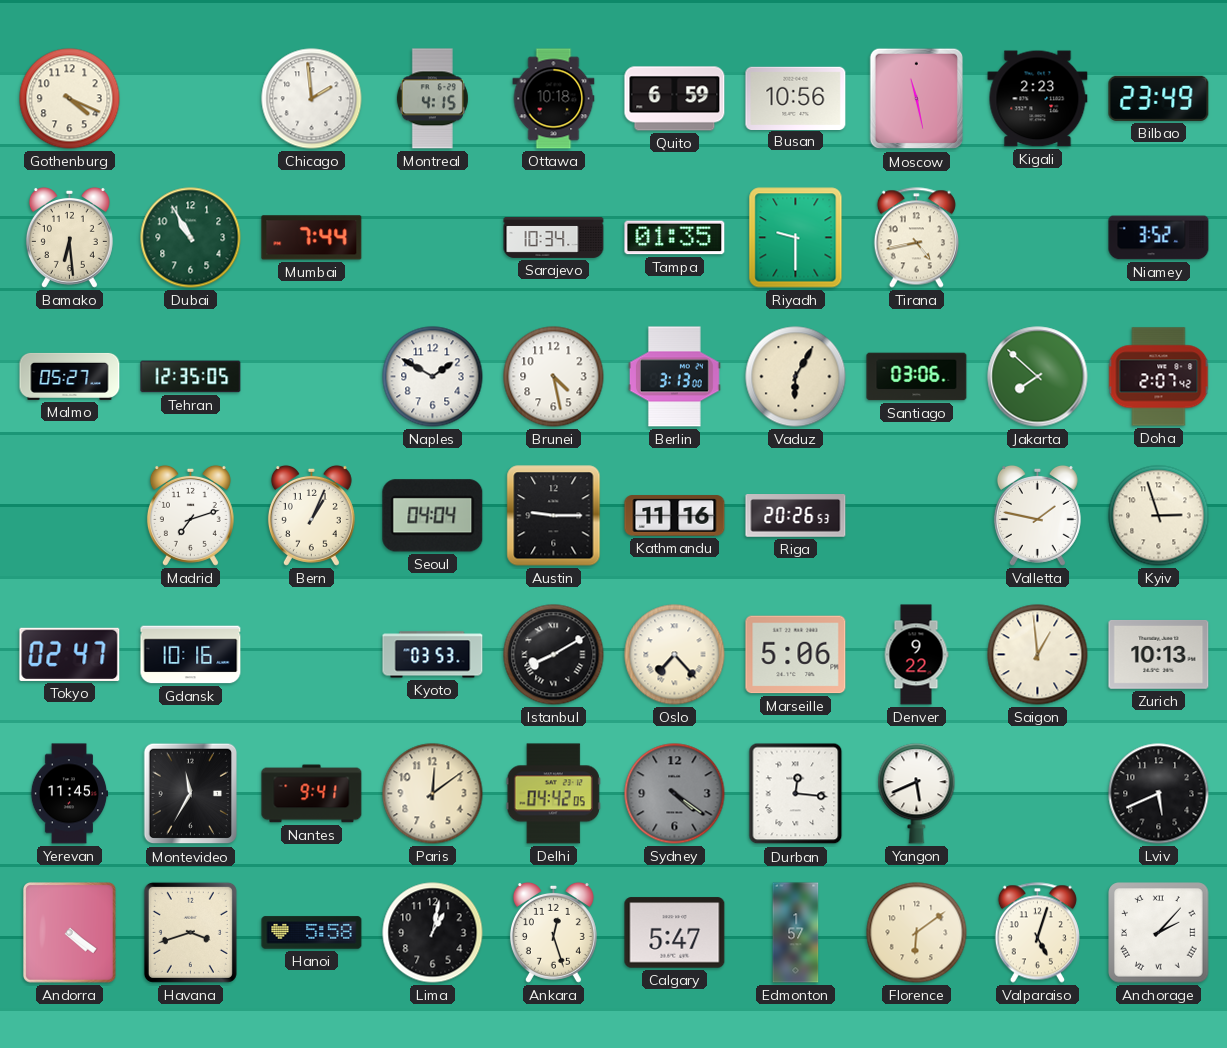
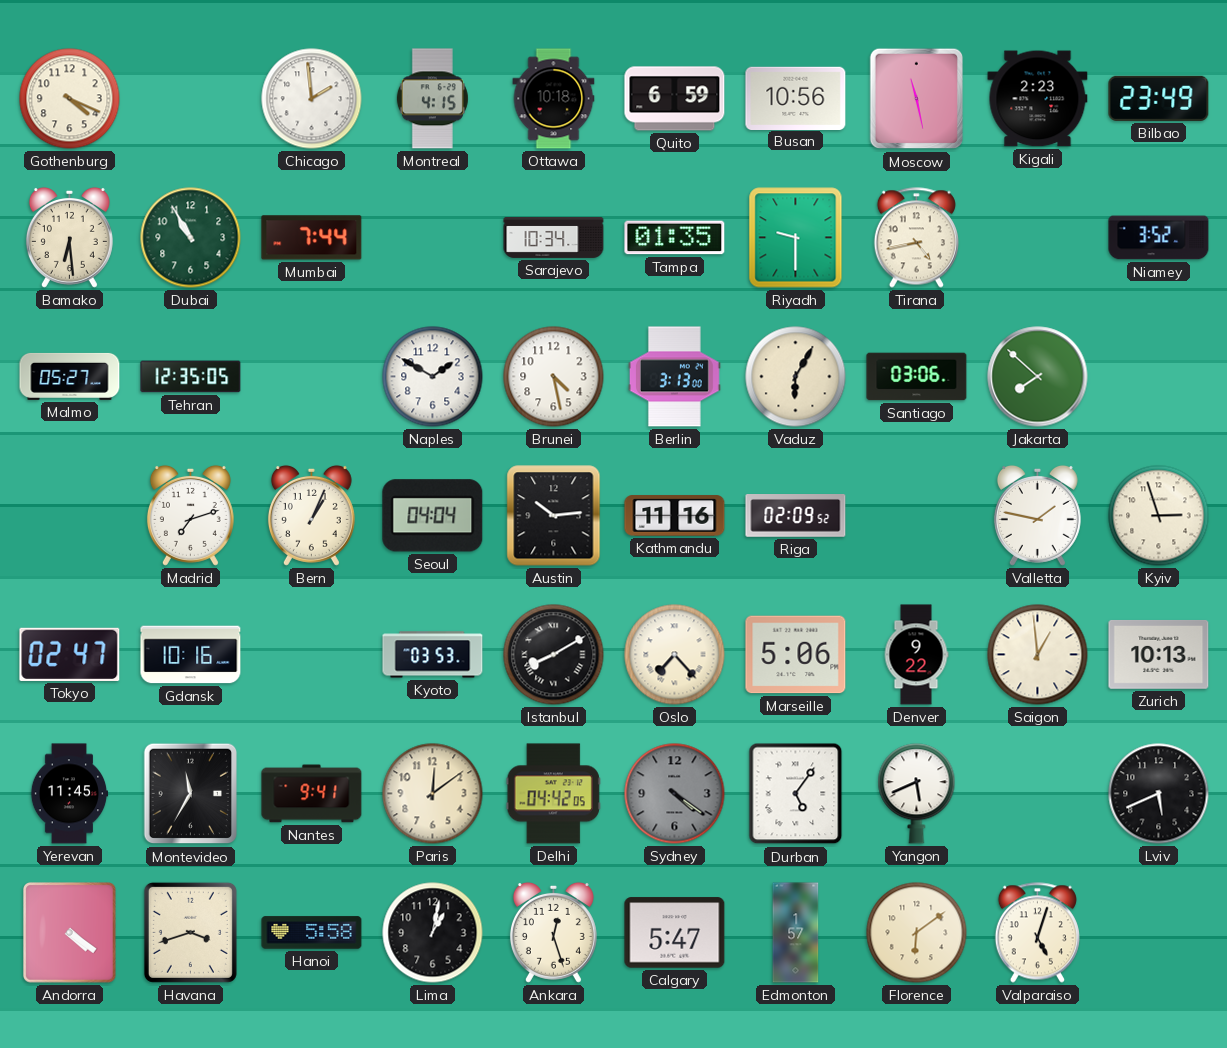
Doha: 2:07 -> none
Austin: 9:15 -> 10:14
Riga: 20:26 -> 02:09
Durban: 12:16 -> 5:06
Anchorage: 2:07 -> none
